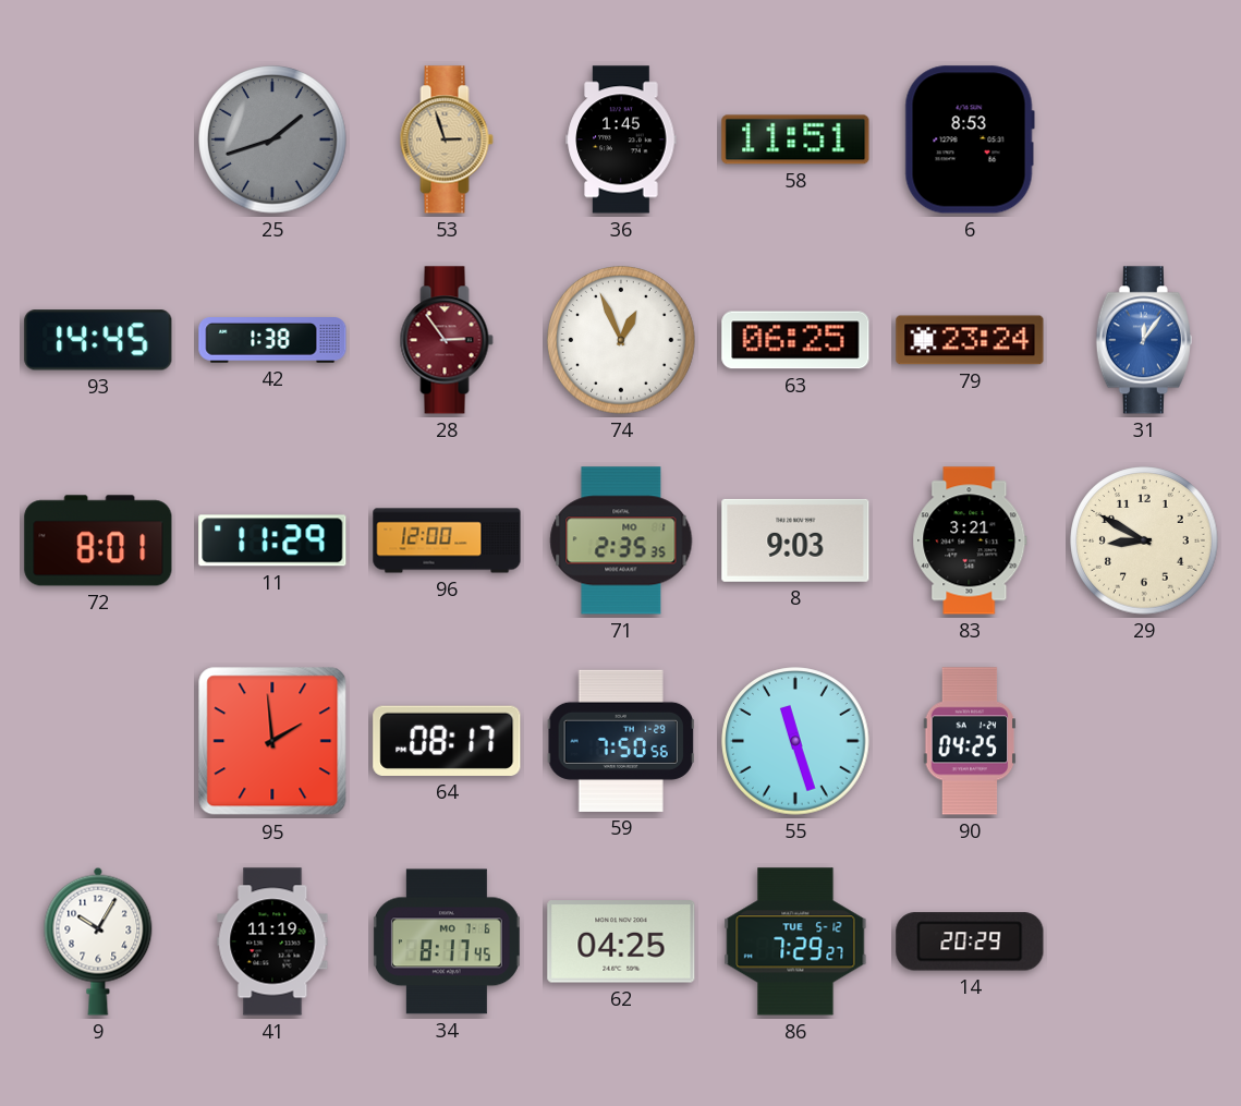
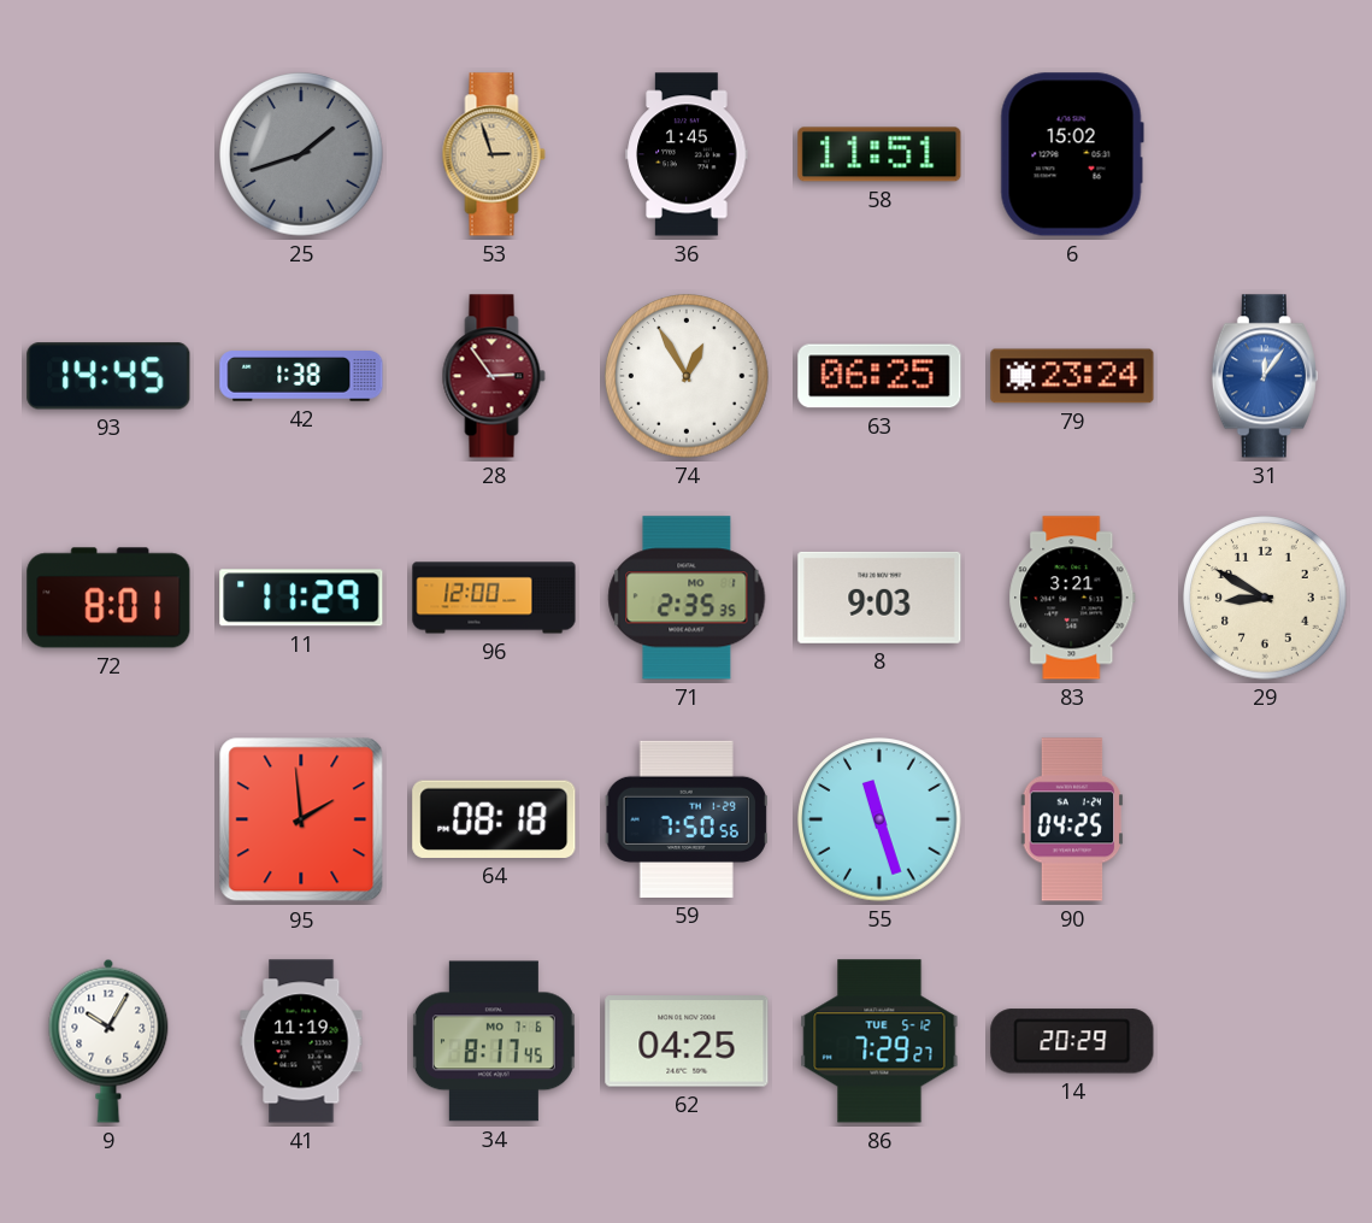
6: 8:53 -> 15:02
74: 12:56 -> 12:55
64: 08:17 -> 08:18
